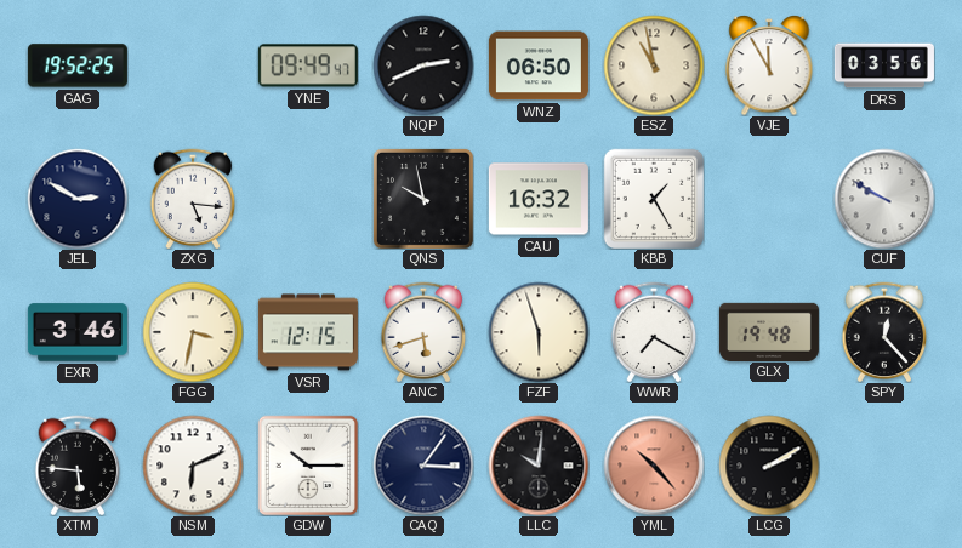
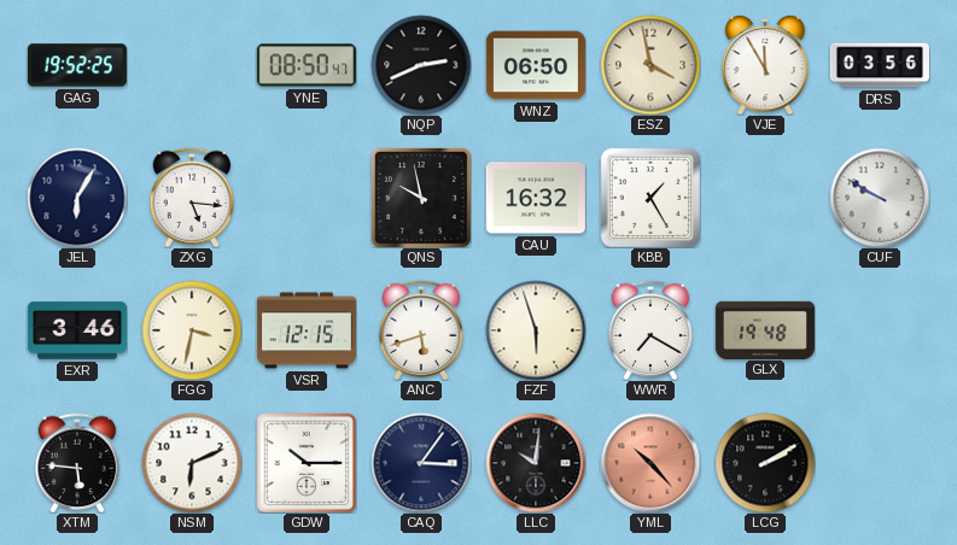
YNE: 09:49 -> 08:50
ESZ: 10:58 -> 3:58
JEL: 2:50 -> 6:05
SPY: 12:23 -> none
